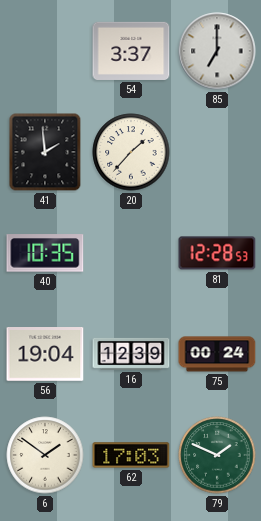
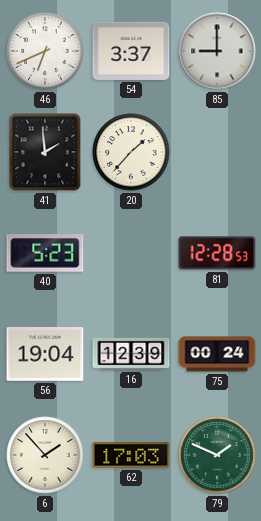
46: none -> 6:41
85: 7:00 -> 9:00
40: 10:35 -> 5:23
6: 1:51 -> 1:53
